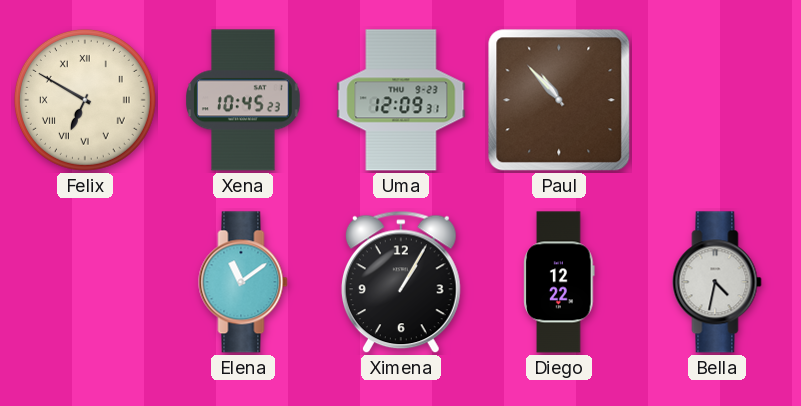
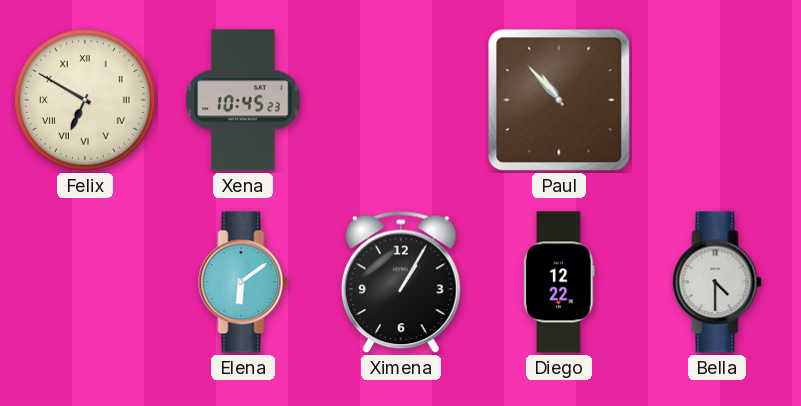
Uma: 12:09 -> none
Elena: 11:09 -> 6:09
Bella: 4:32 -> 4:30
